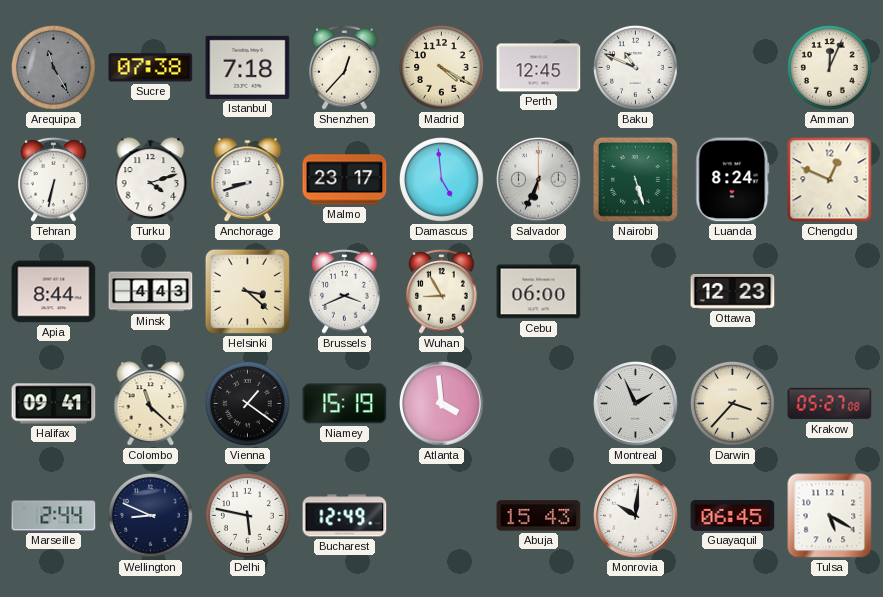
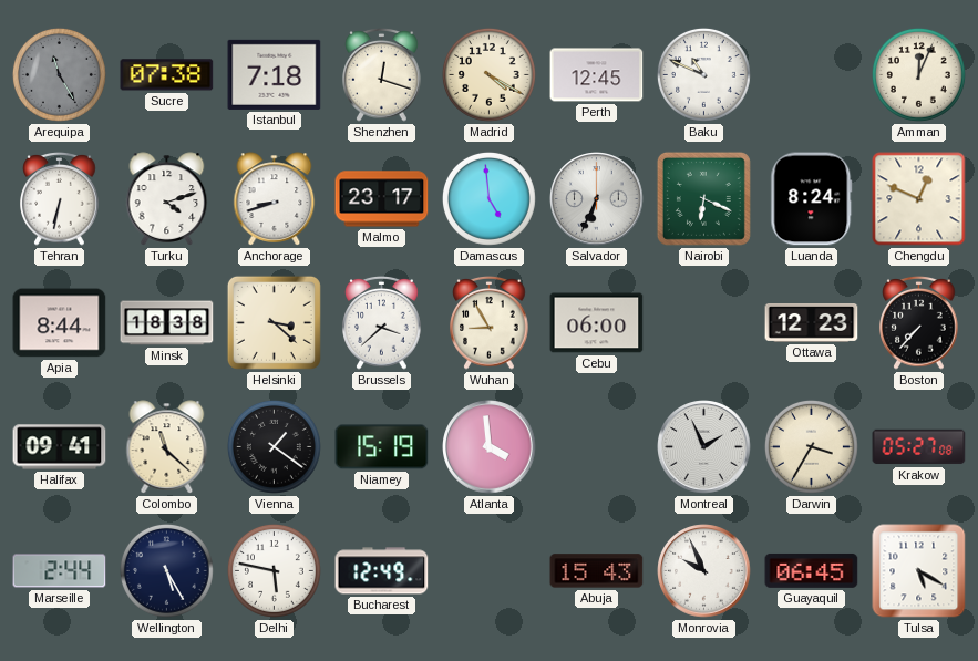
Shenzhen: 12:37 -> 12:18
Nairobi: 5:27 -> 6:19
Minsk: 4:43 -> 18:38
Brussels: 3:41 -> 3:38
Boston: none -> 7:37
Darwin: 3:37 -> 3:35
Wellington: 8:49 -> 5:25
Monrovia: 10:01 -> 9:56
